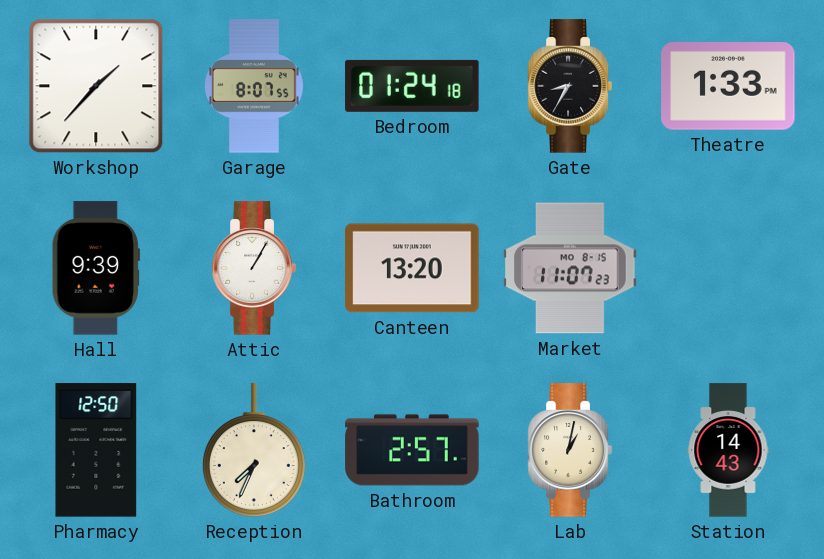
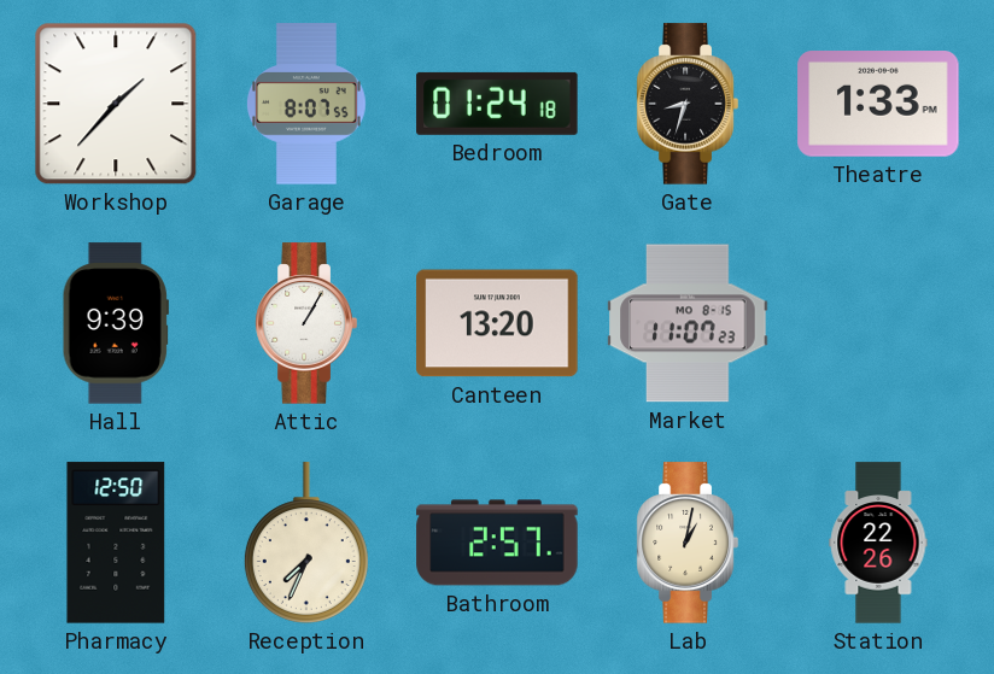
Gate: 8:35 -> 8:33
Station: 14:43 -> 22:26
